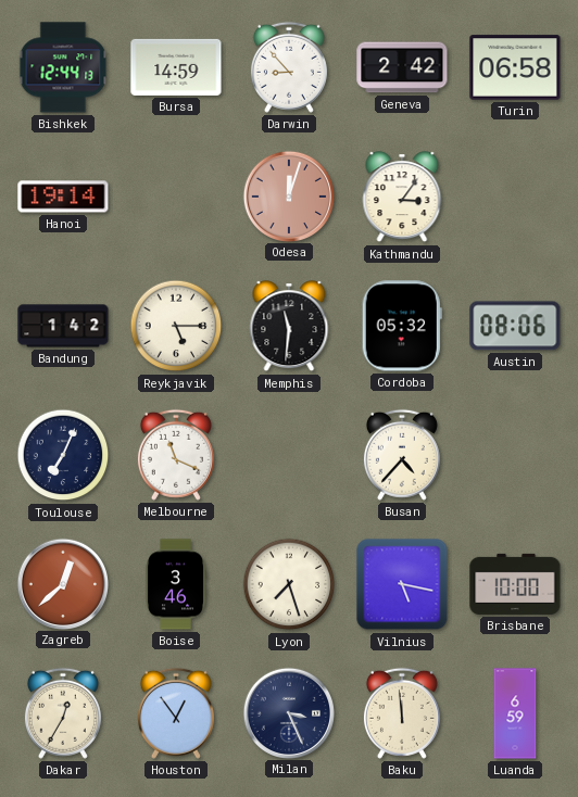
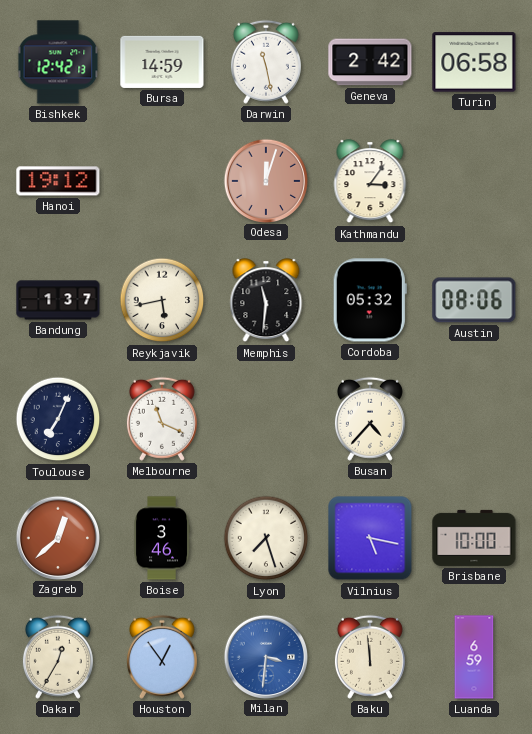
Bishkek: 12:44 -> 12:42
Darwin: 8:53 -> 11:28
Hanoi: 19:14 -> 19:12
Bandung: 1:42 -> 1:37
Reykjavik: 5:15 -> 5:43
Milan: 3:26 -> 3:31
Milan dial: navy -> blue
